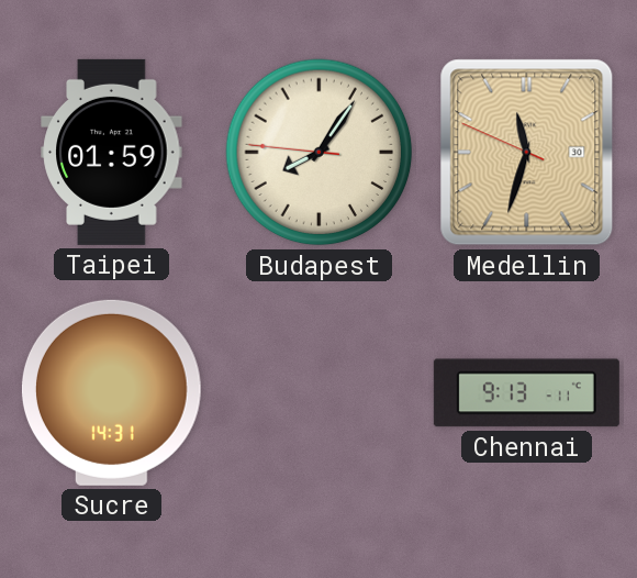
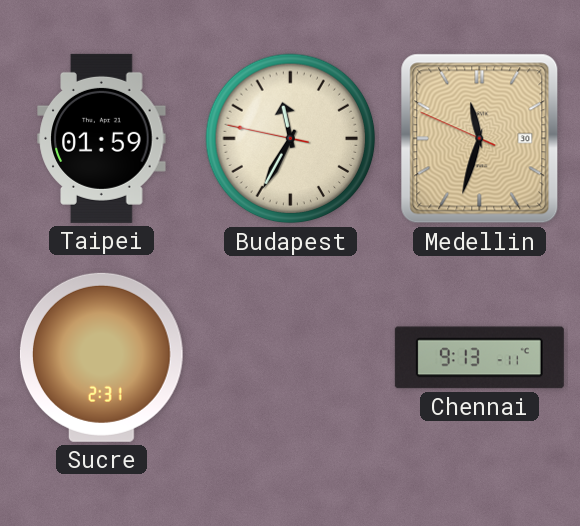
Budapest: 8:05 -> 11:34
Sucre: 14:31 -> 2:31
